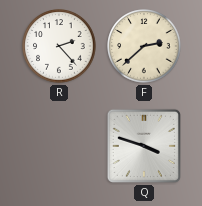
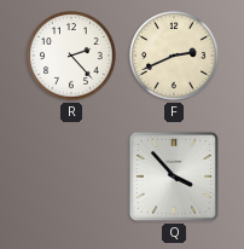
F: 2:38 -> 2:41
Q: 3:48 -> 3:53
